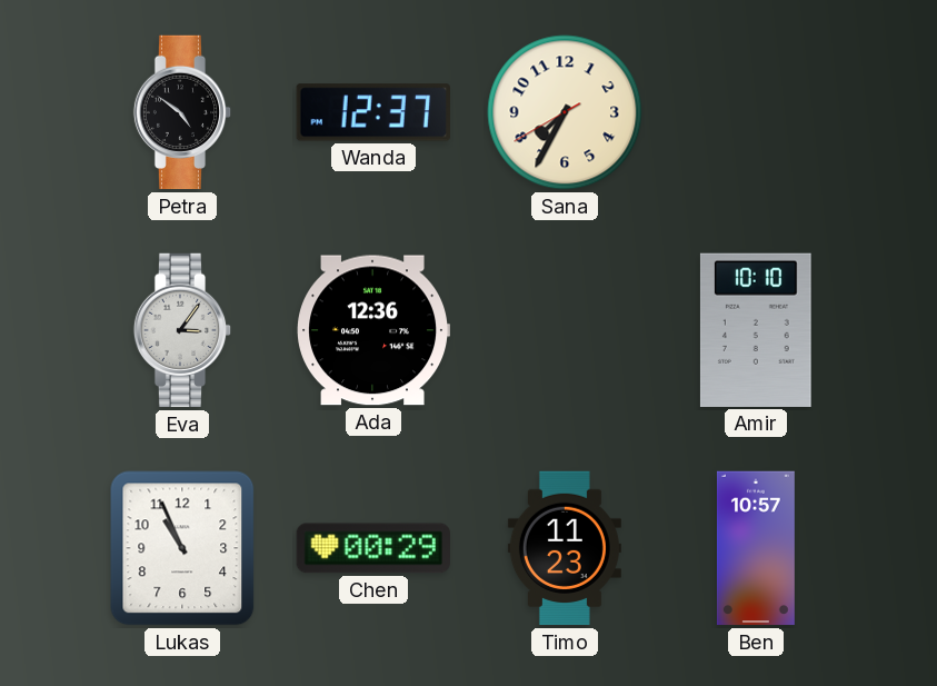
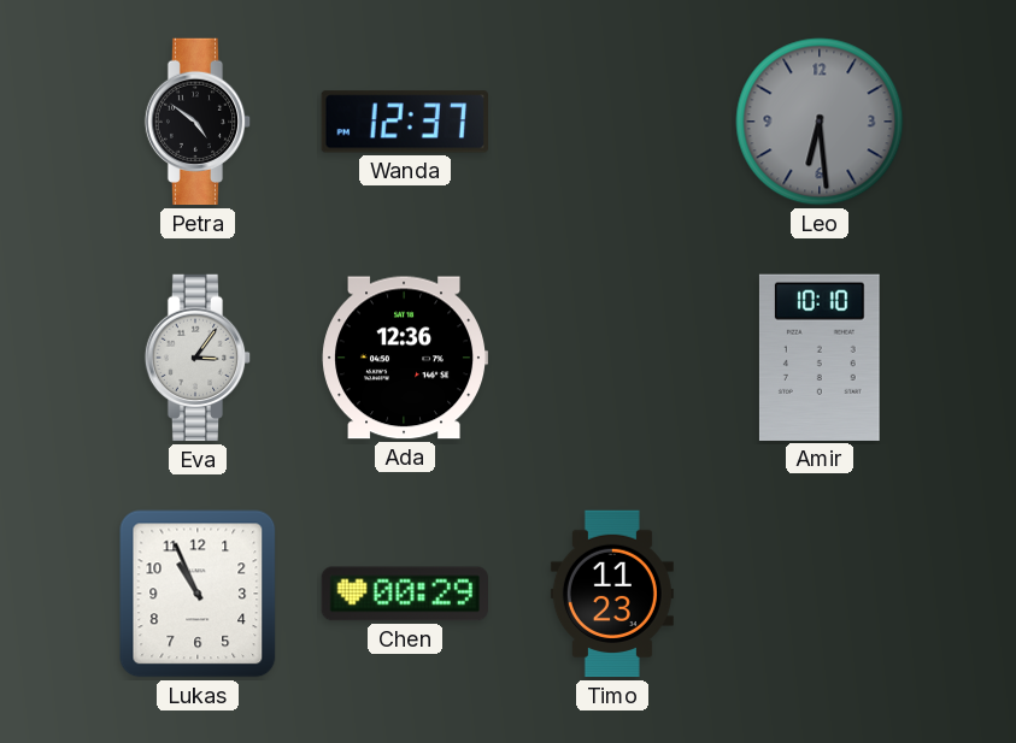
Sana: 7:34 -> none
Leo: none -> 6:29
Ben: 10:57 -> none
